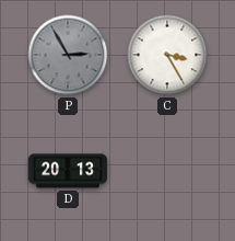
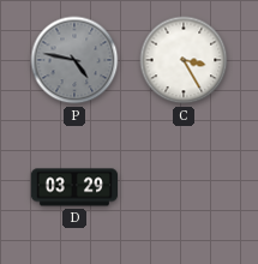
P: 2:55 -> 4:47
D: 20:13 -> 03:29
